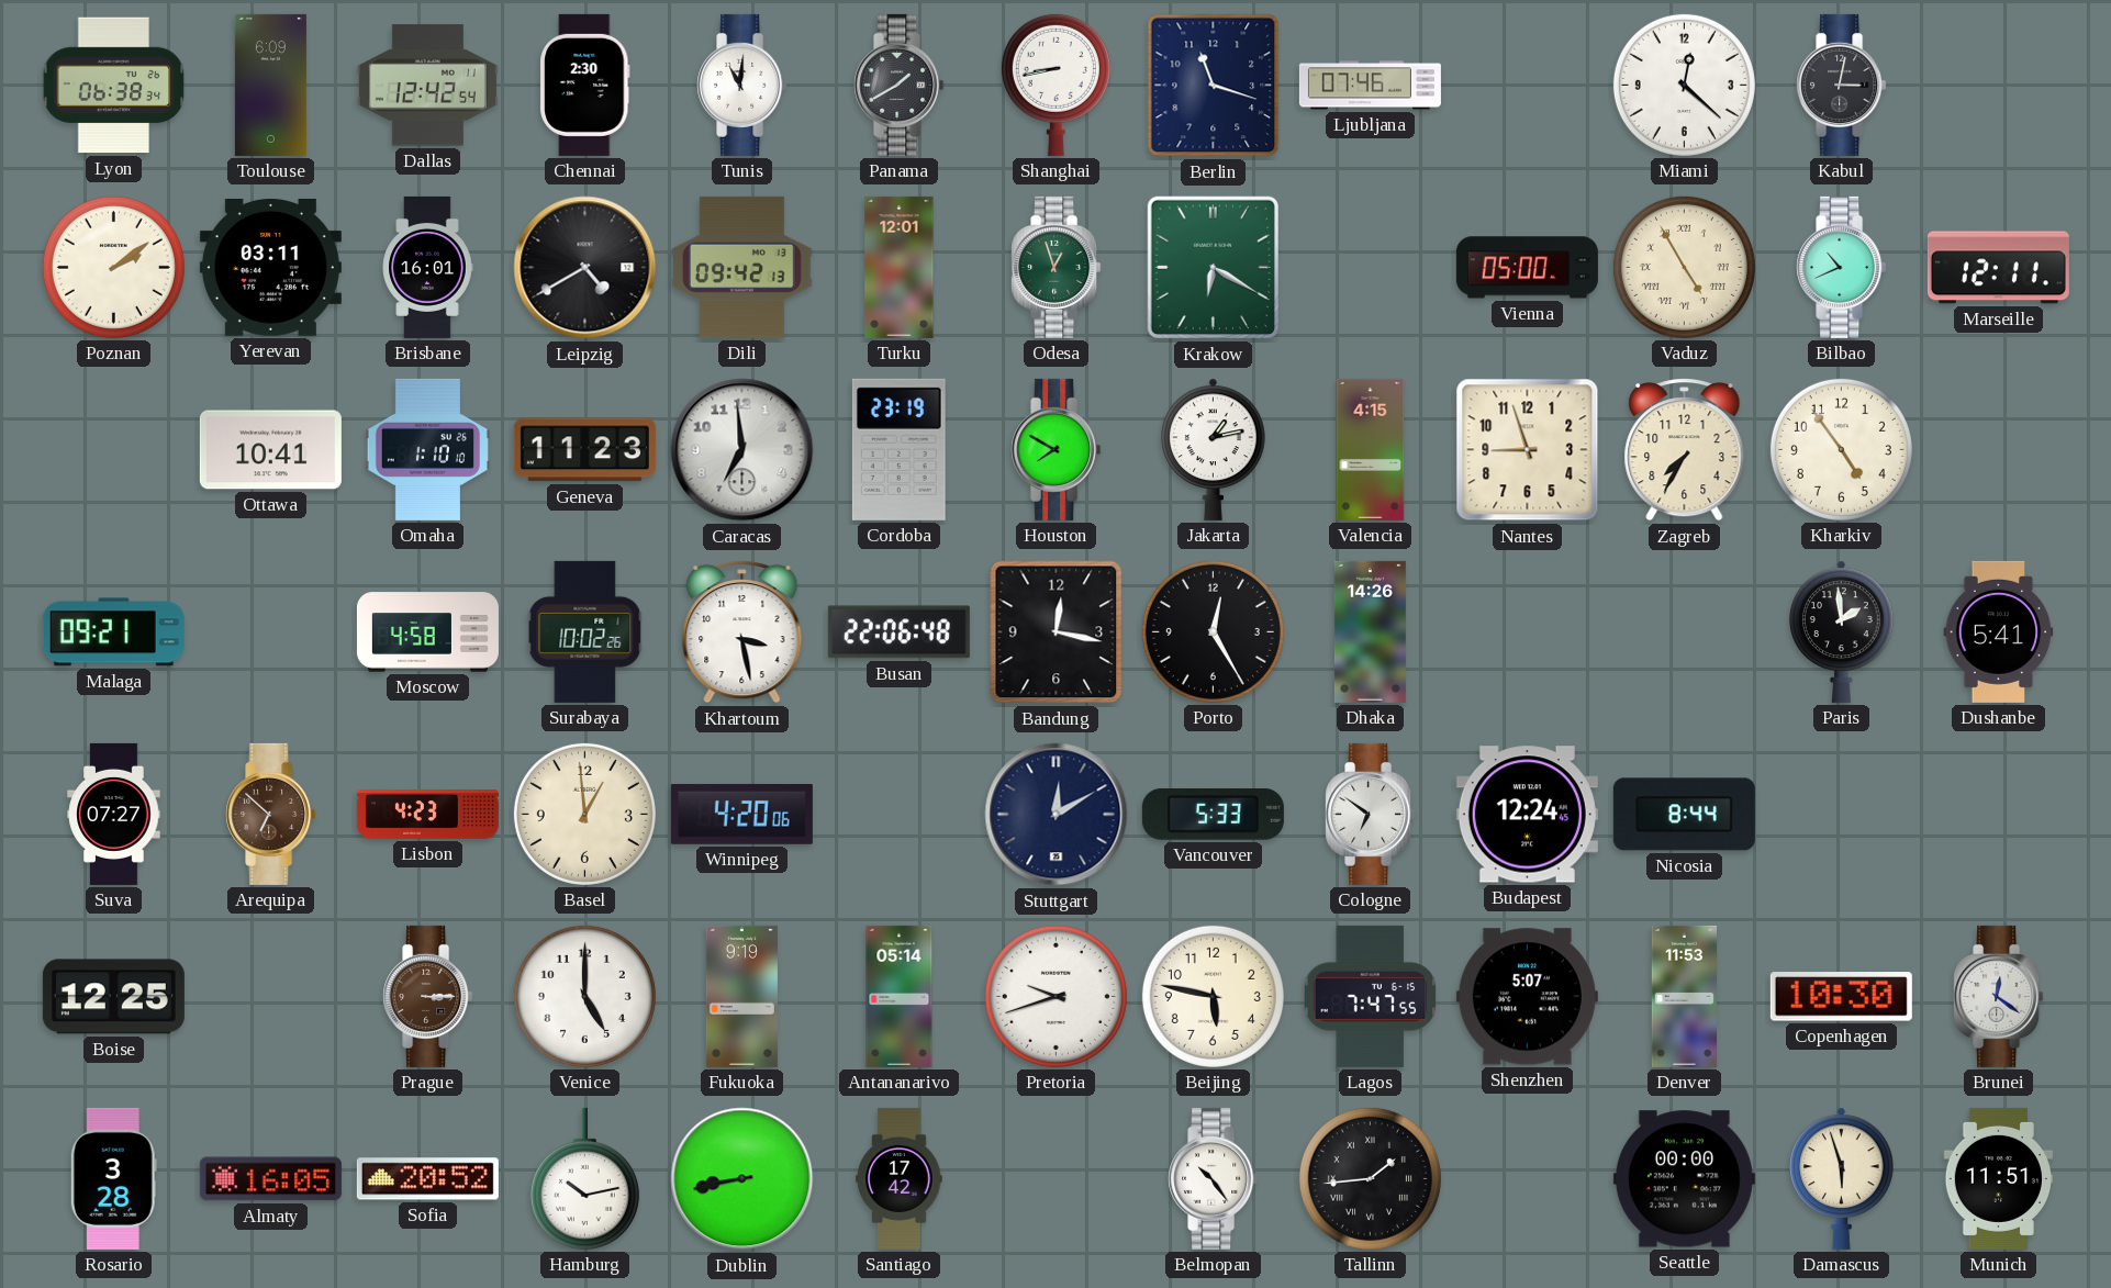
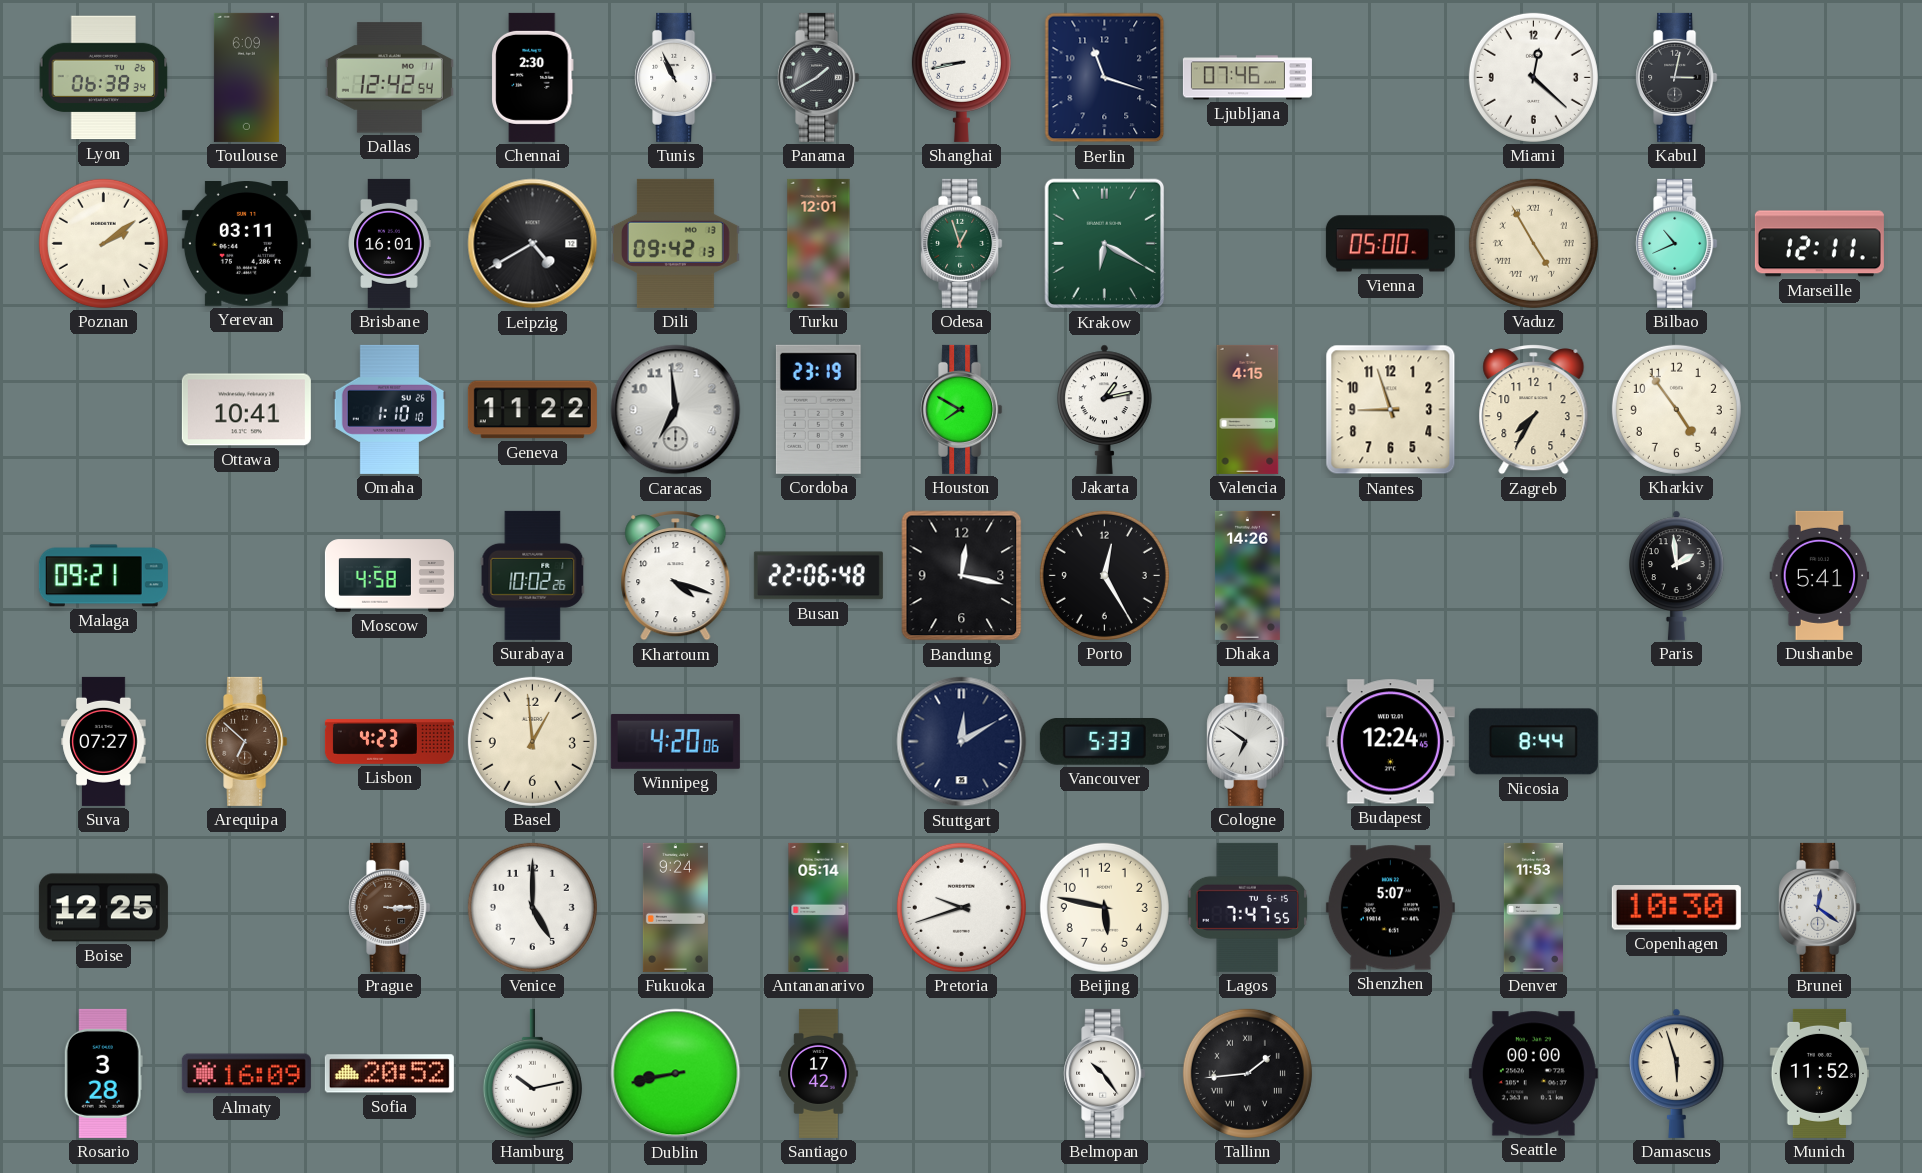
Tunis: 11:01 -> 10:56
Geneva: 11:23 -> 11:22
Khartoum: 3:28 -> 4:18
Fukuoka: 9:19 -> 9:24
Almaty: 16:05 -> 16:09
Munich: 11:51 -> 11:52
